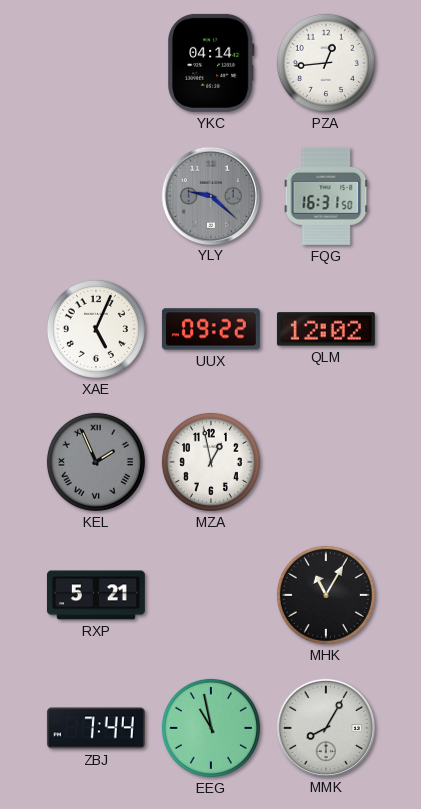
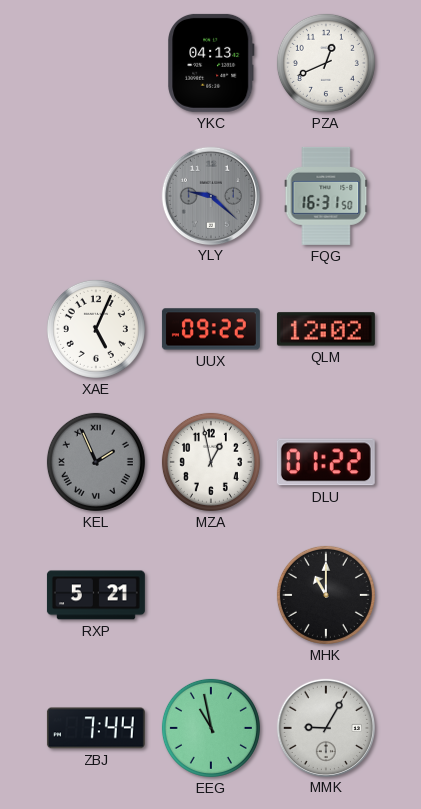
YKC: 04:14 -> 04:13
PZA: 12:44 -> 12:41
DLU: none -> 01:22
MHK: 11:05 -> 11:00
MMK: 8:05 -> 9:05
